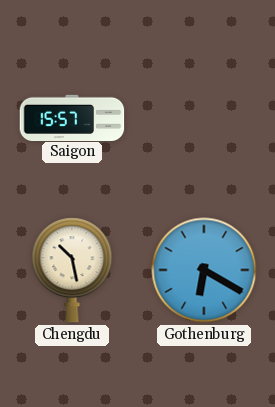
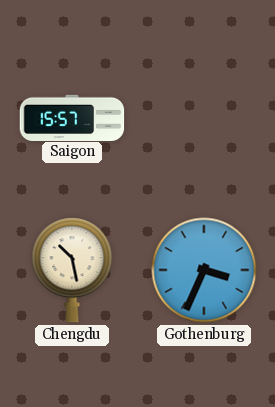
Gothenburg: 6:20 -> 3:34
